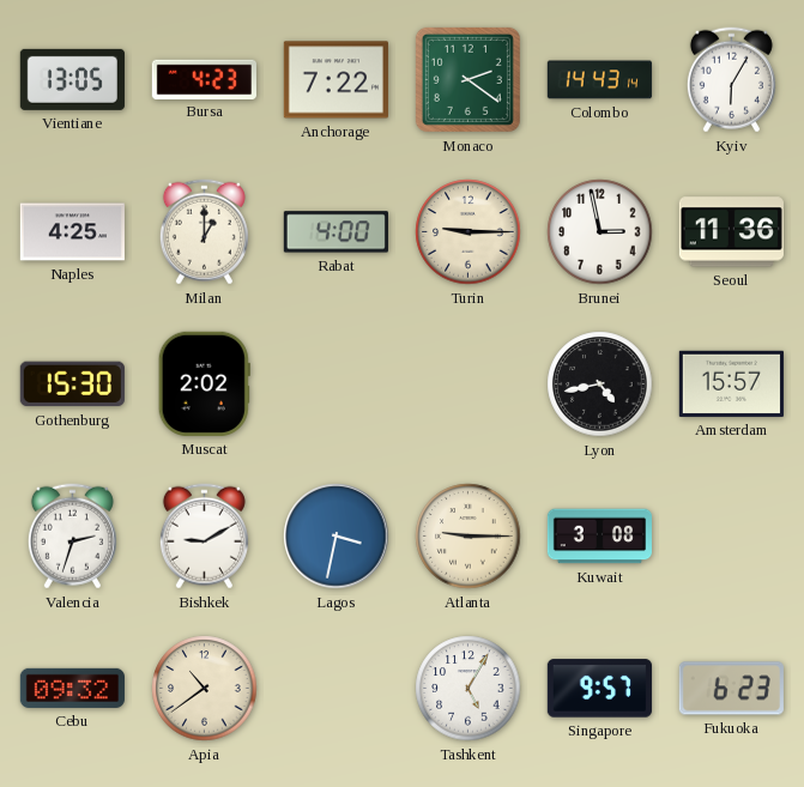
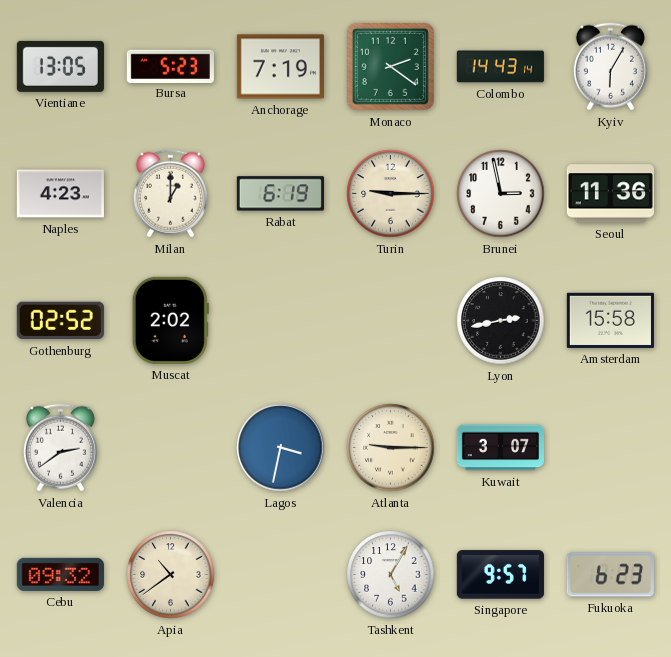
Bursa: 4:23 -> 5:23
Anchorage: 7:22 -> 7:19
Naples: 4:25 -> 4:23
Rabat: 4:00 -> 6:19
Gothenburg: 15:30 -> 02:52
Lyon: 4:43 -> 2:43
Amsterdam: 15:57 -> 15:58
Valencia: 2:33 -> 2:39
Bishkek: 9:10 -> none
Kuwait: 3:08 -> 3:07
